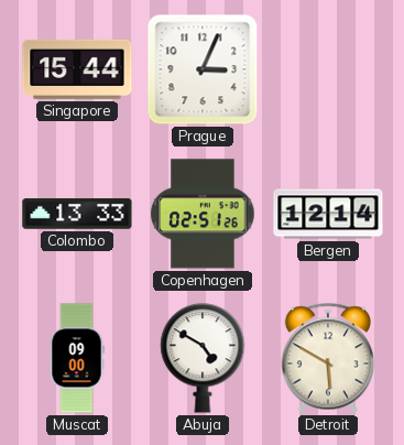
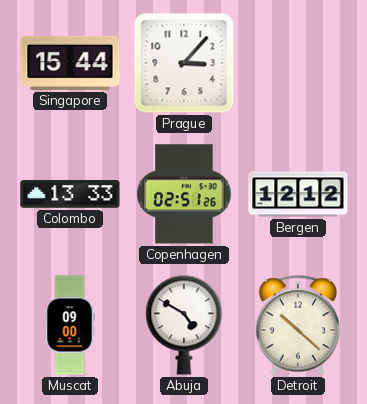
Prague: 3:04 -> 3:07
Bergen: 12:14 -> 12:12
Detroit: 5:50 -> 10:22
